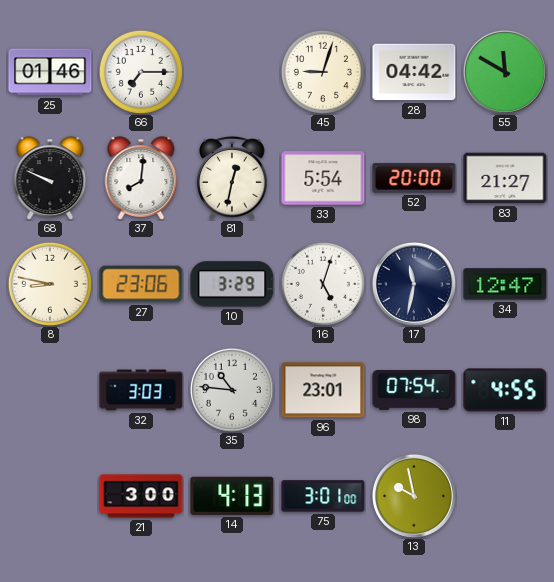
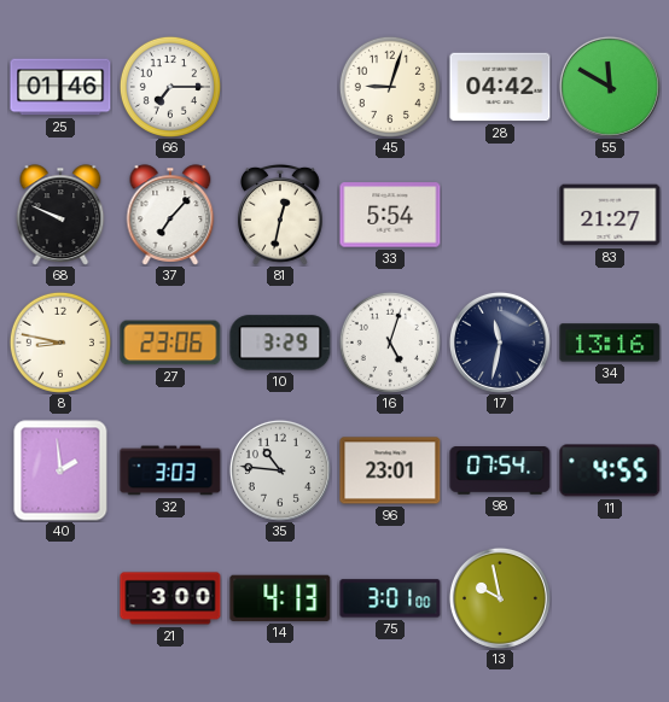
37: 8:01 -> 7:07
52: 20:00 -> none
34: 12:47 -> 13:16
40: none -> 1:59
